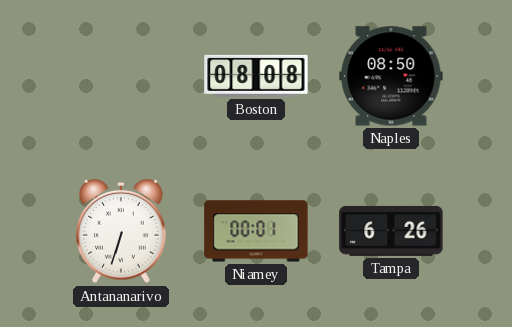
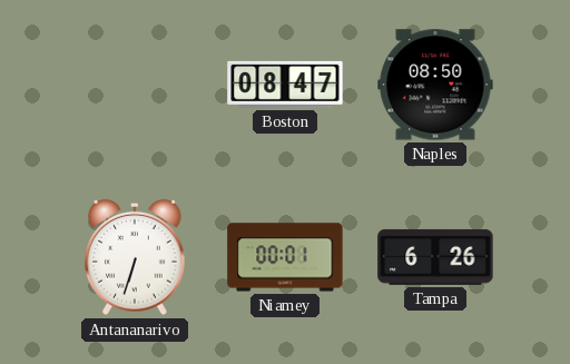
Boston: 08:08 -> 08:47
